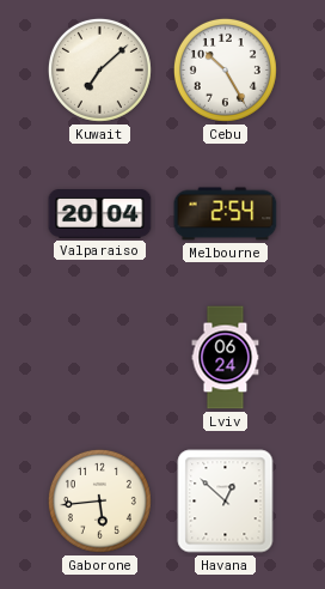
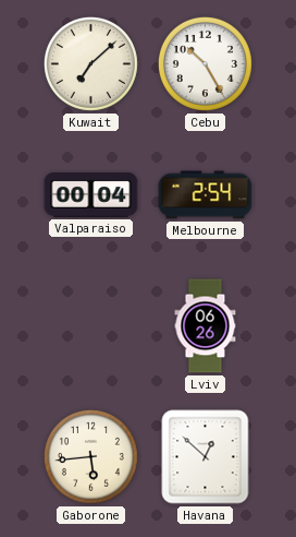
Valparaiso: 20:04 -> 00:04
Lviv: 06:24 -> 06:26
